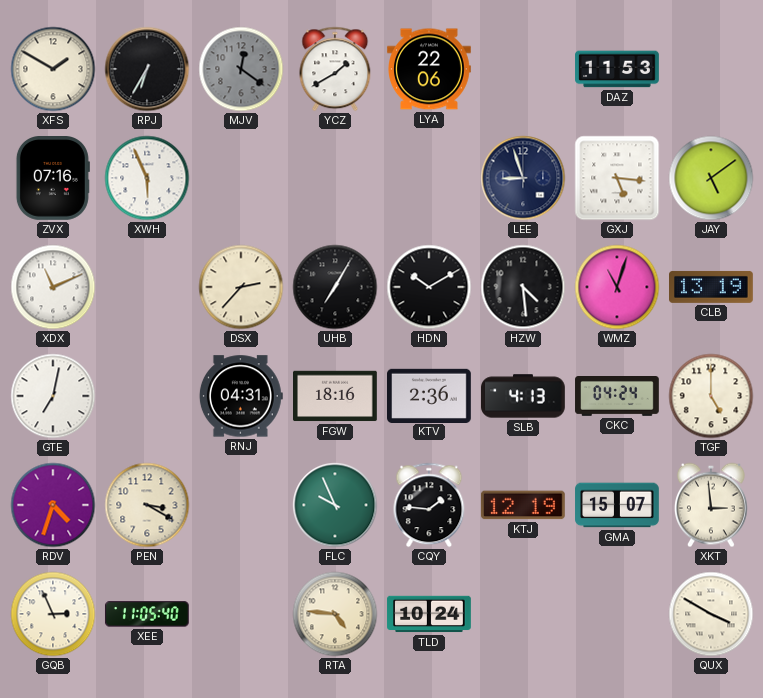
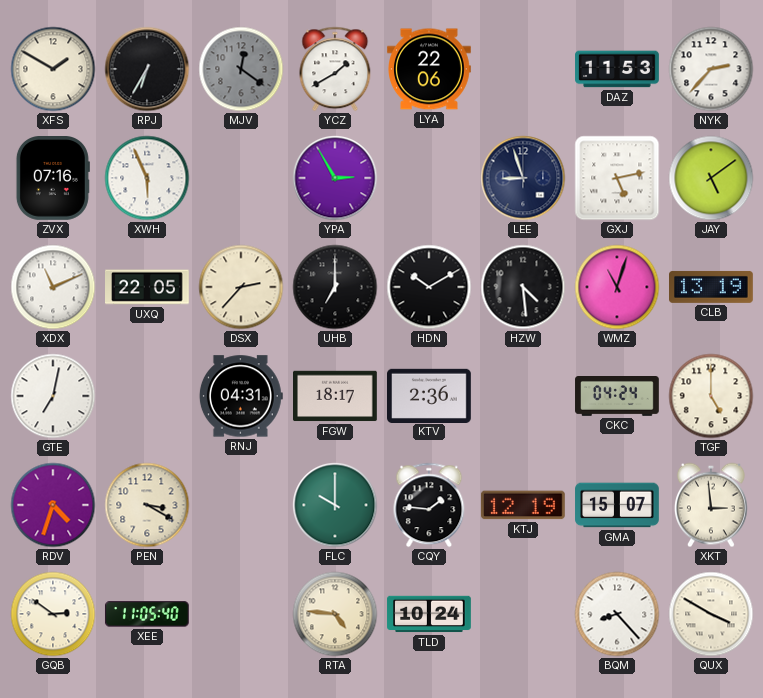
NYK: none -> 2:37
YPA: none -> 2:55
GXJ: 5:16 -> 5:13
UXQ: none -> 22:05
UHB: 7:05 -> 7:00
FGW: 18:16 -> 18:17
SLB: 4:13 -> none
FLC: 9:56 -> 10:00
GQB: 2:56 -> 2:51
BQM: none -> 8:23
